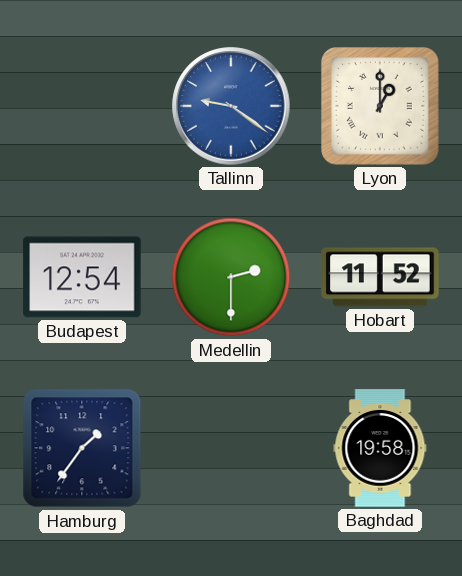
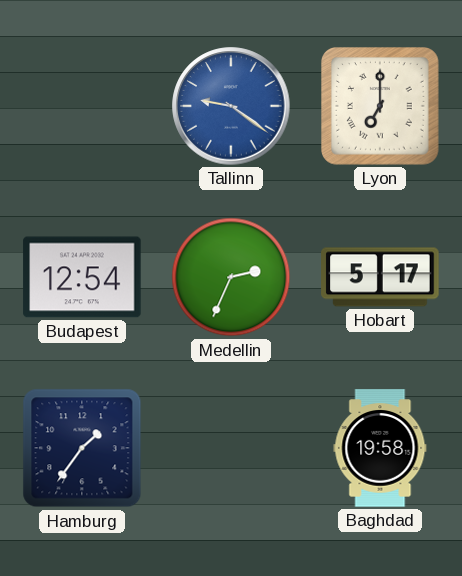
Lyon: 1:00 -> 7:00
Medellin: 2:30 -> 2:34
Hobart: 11:52 -> 5:17
